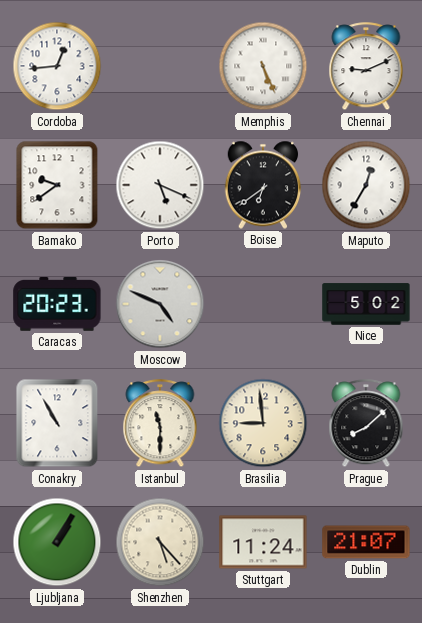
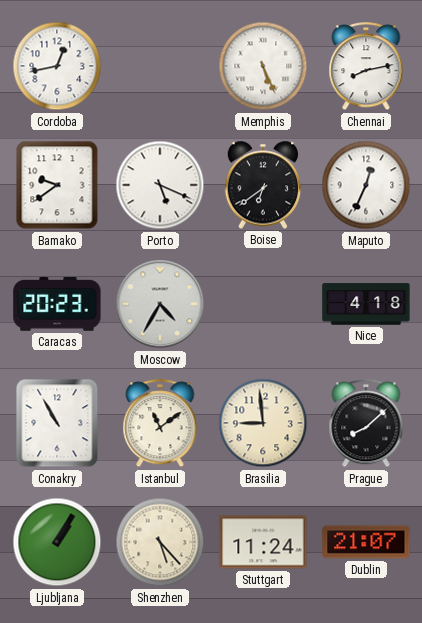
Cordoba: 12:44 -> 12:43
Chennai: 9:11 -> 8:13
Maputo: 12:35 -> 12:34
Moscow: 4:49 -> 4:35
Nice: 5:02 -> 4:18
Istanbul: 11:30 -> 11:09
